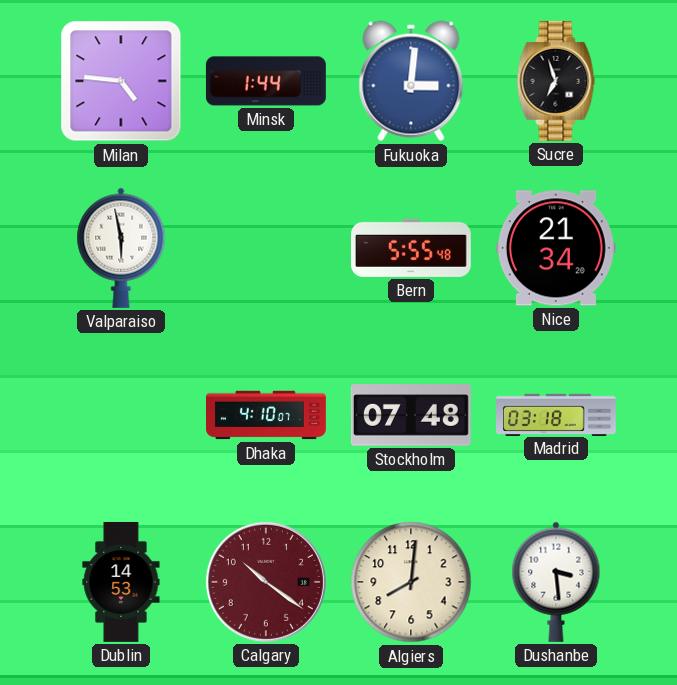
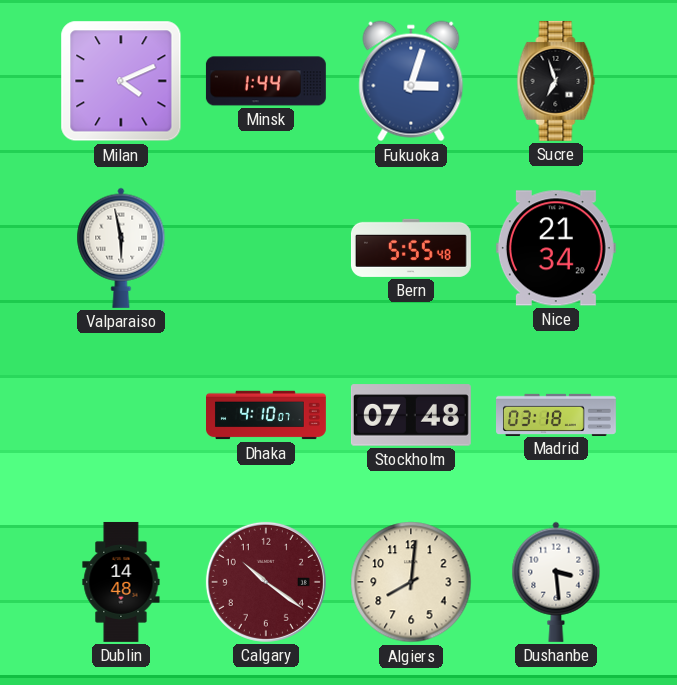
Milan: 4:46 -> 4:11
Fukuoka: 3:01 -> 3:03
Dublin: 14:53 -> 14:48
